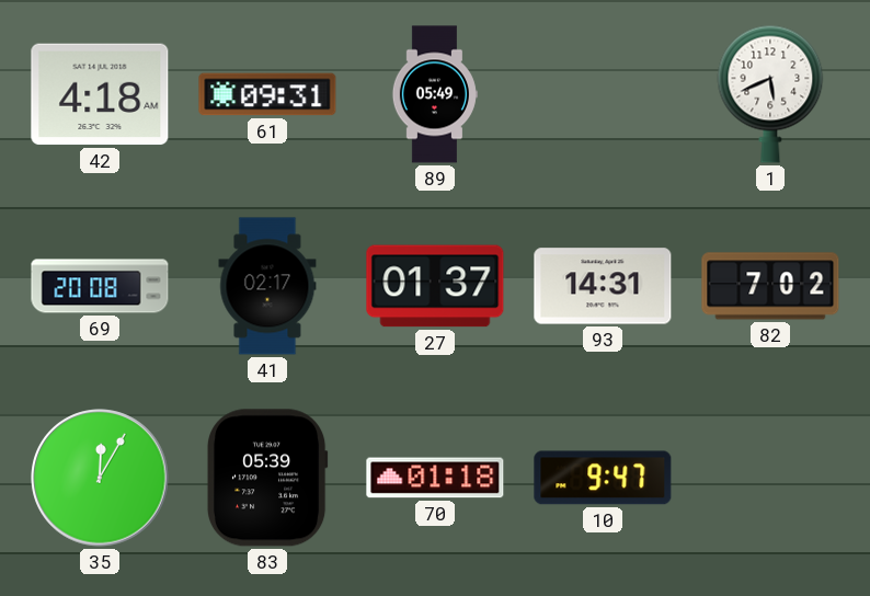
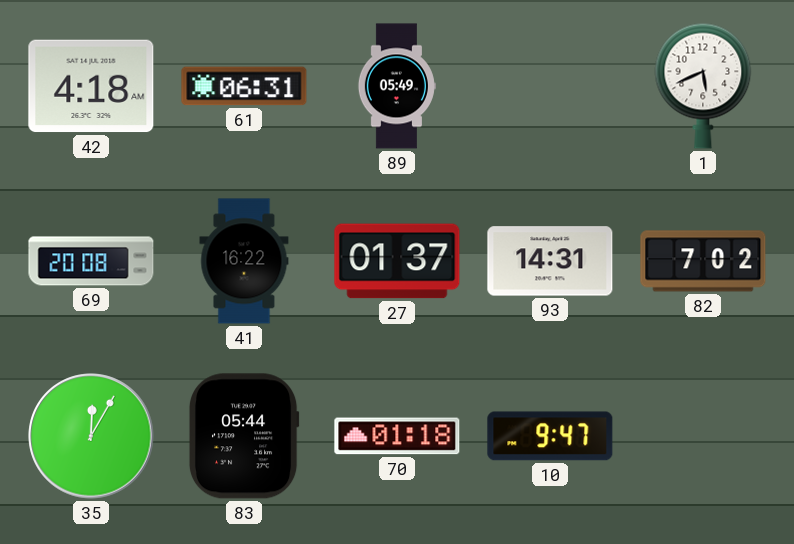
61: 09:31 -> 06:31
41: 02:17 -> 16:22
83: 05:39 -> 05:44
